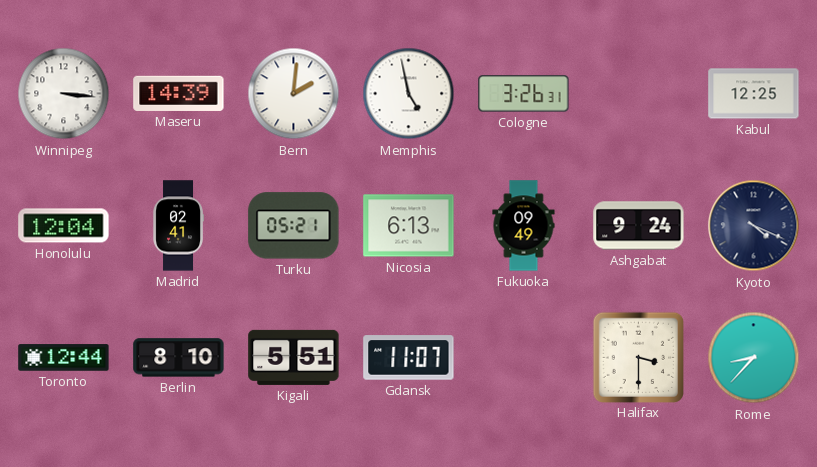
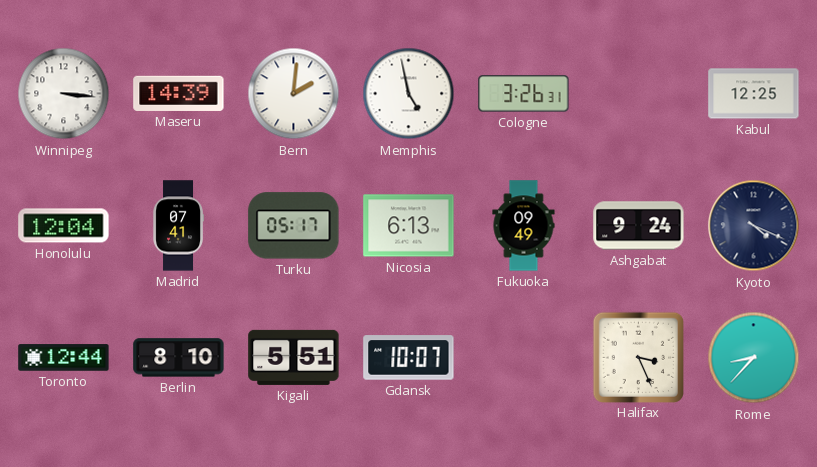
Madrid: 02:41 -> 07:41
Turku: 05:21 -> 05:17
Gdansk: 11:07 -> 10:07
Halifax: 3:30 -> 3:26
